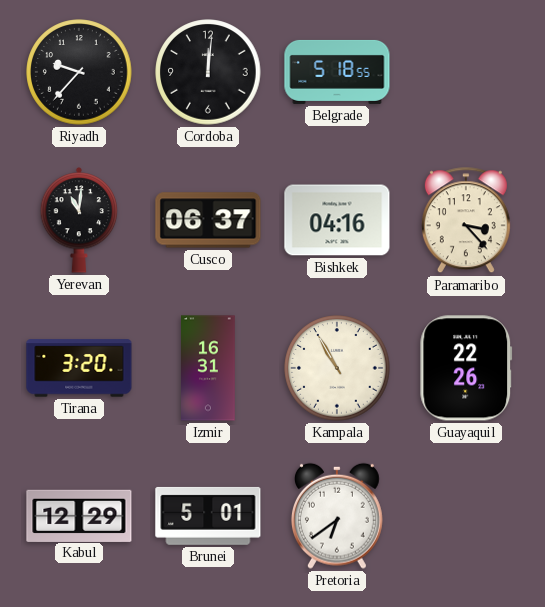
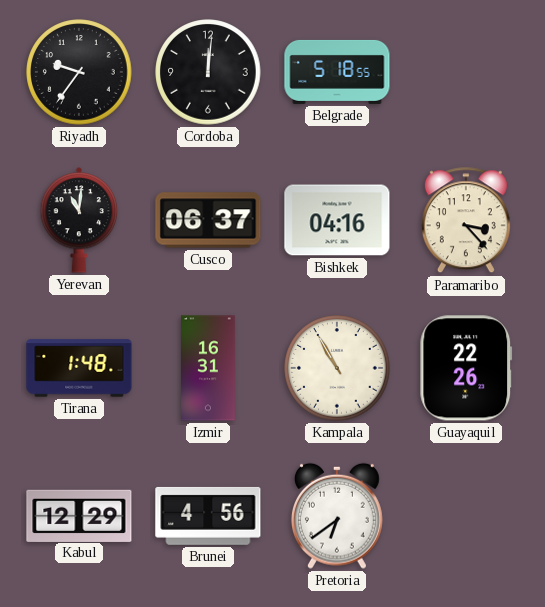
Riyadh: 9:37 -> 9:36
Tirana: 3:20 -> 1:48
Brunei: 5:01 -> 4:56
